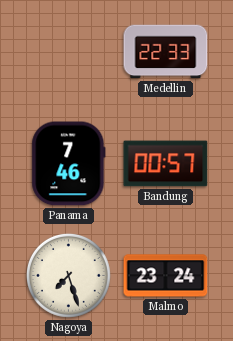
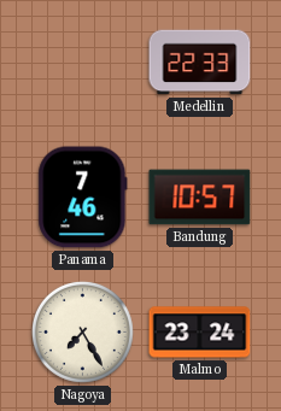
Bandung: 00:57 -> 10:57
Nagoya: 7:27 -> 7:25
